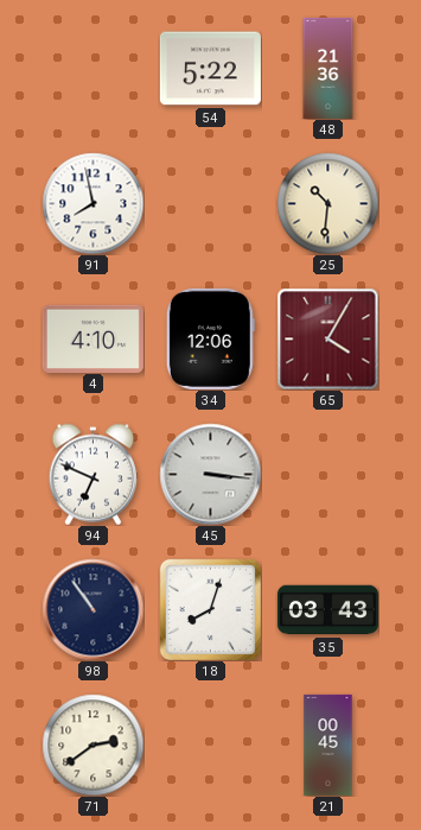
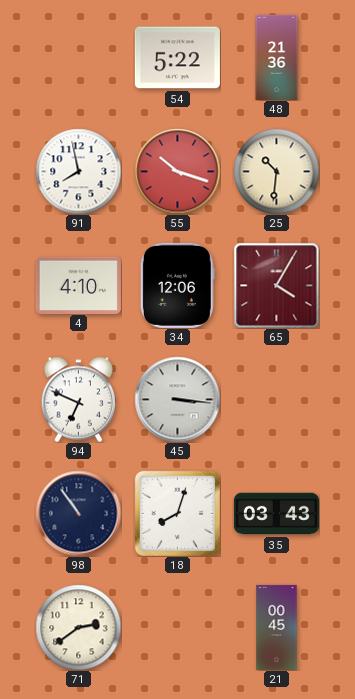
55: none -> 10:18
